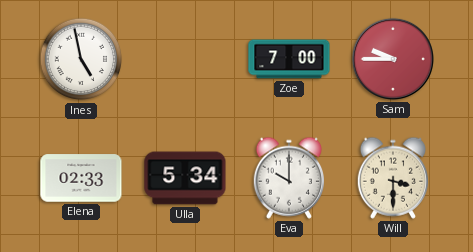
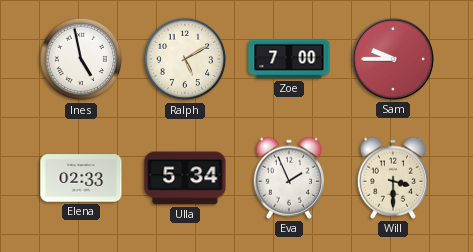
Ralph: none -> 5:10
Eva: 10:00 -> 1:56
